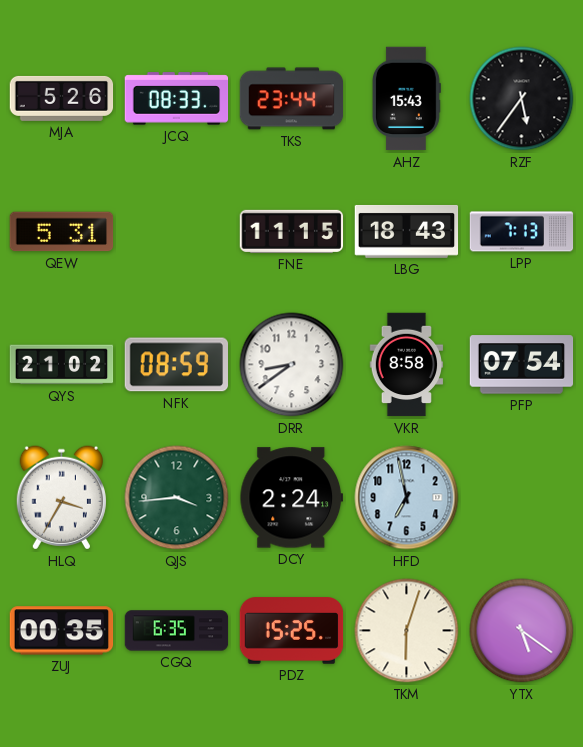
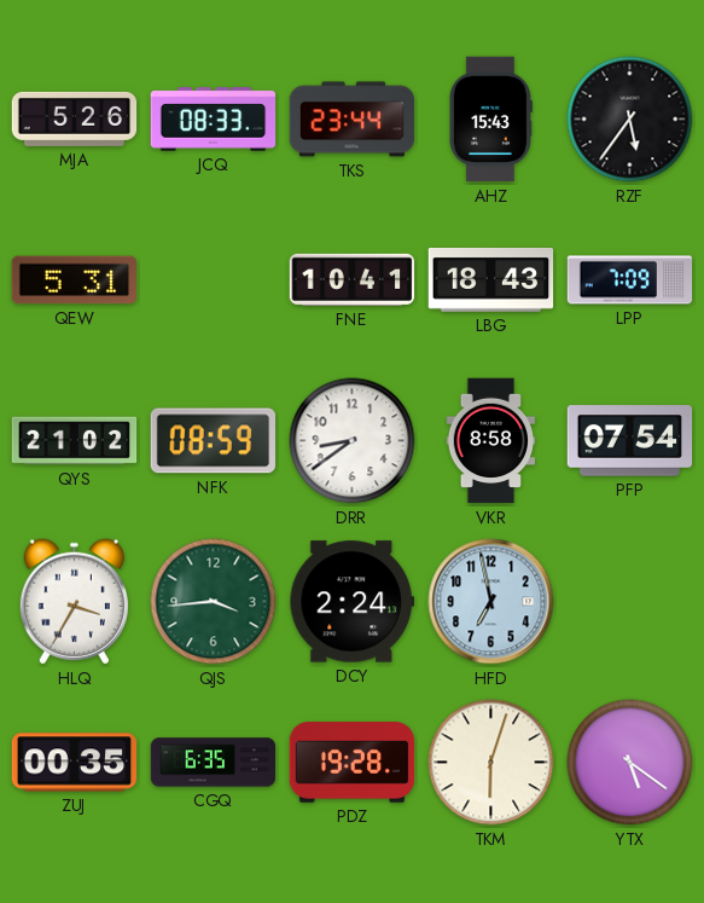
FNE: 11:15 -> 10:41
LPP: 7:13 -> 7:09
PDZ: 15:25 -> 19:28
